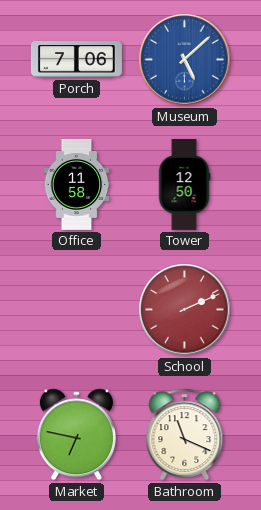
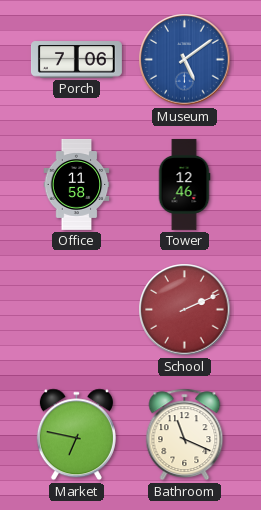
Museum: 5:08 -> 5:09
Tower: 12:50 -> 12:46
